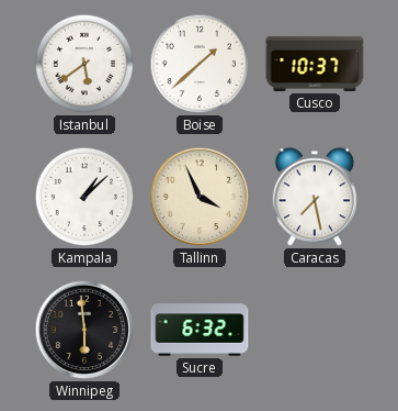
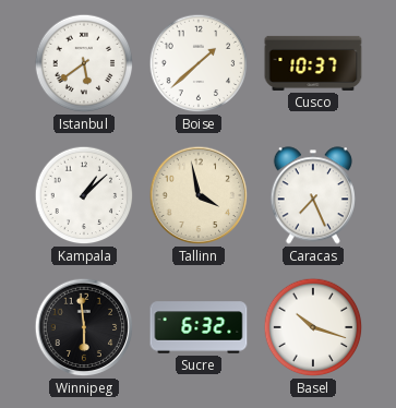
Tallinn: 3:56 -> 3:58
Caracas: 7:28 -> 7:26
Basel: none -> 10:18
